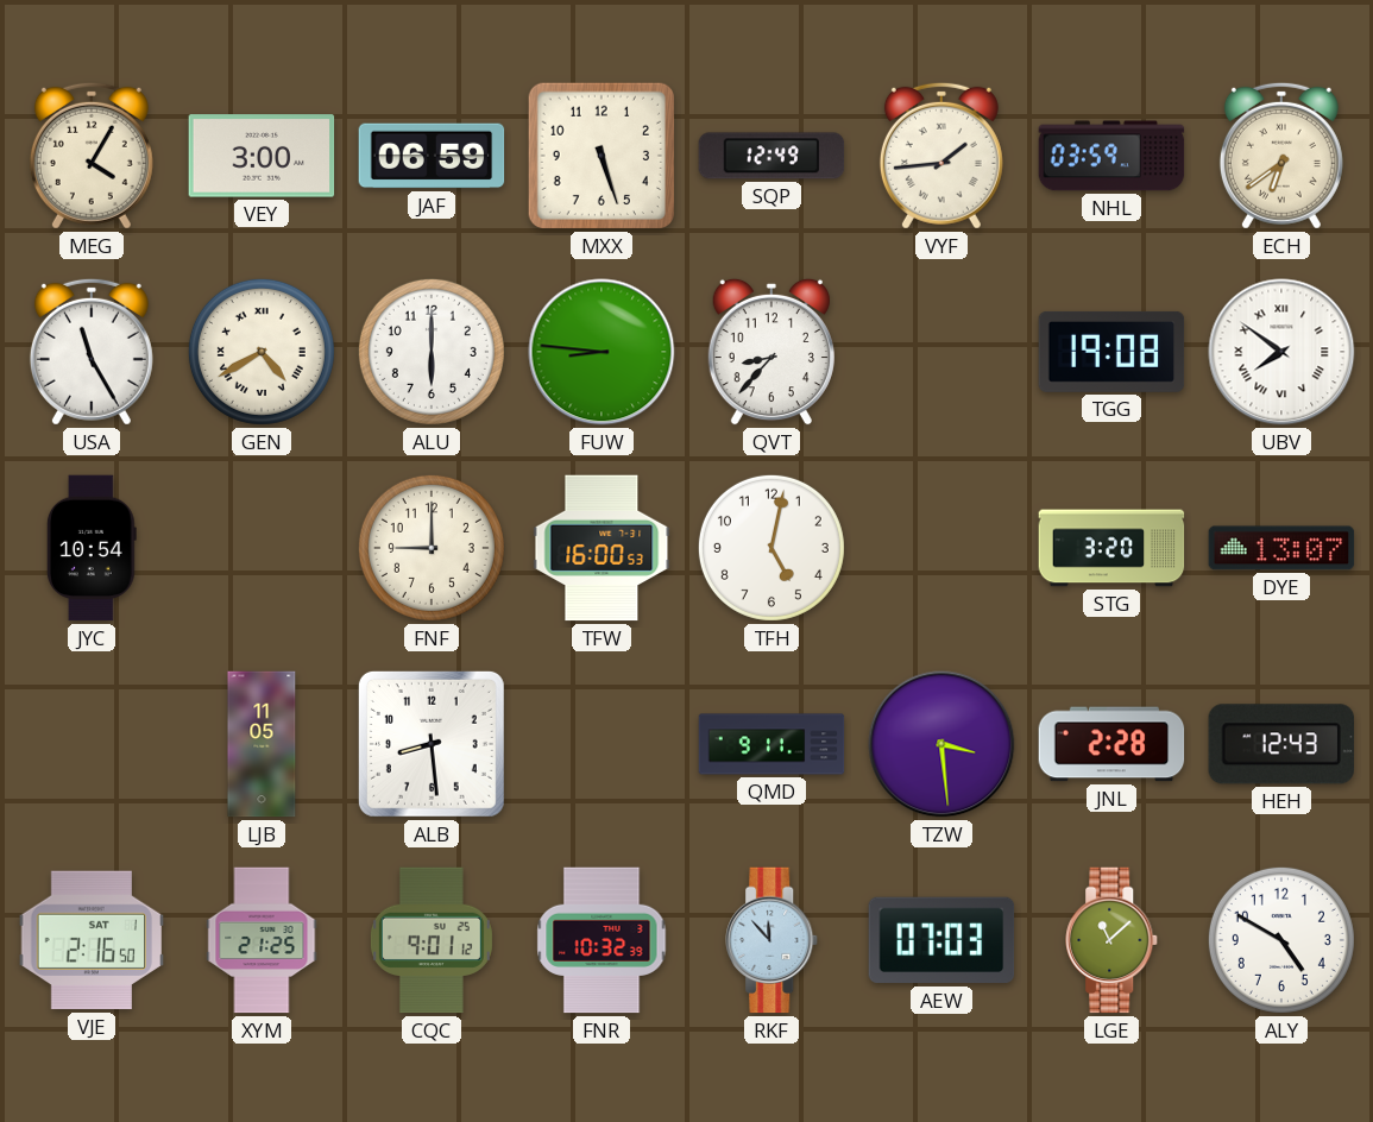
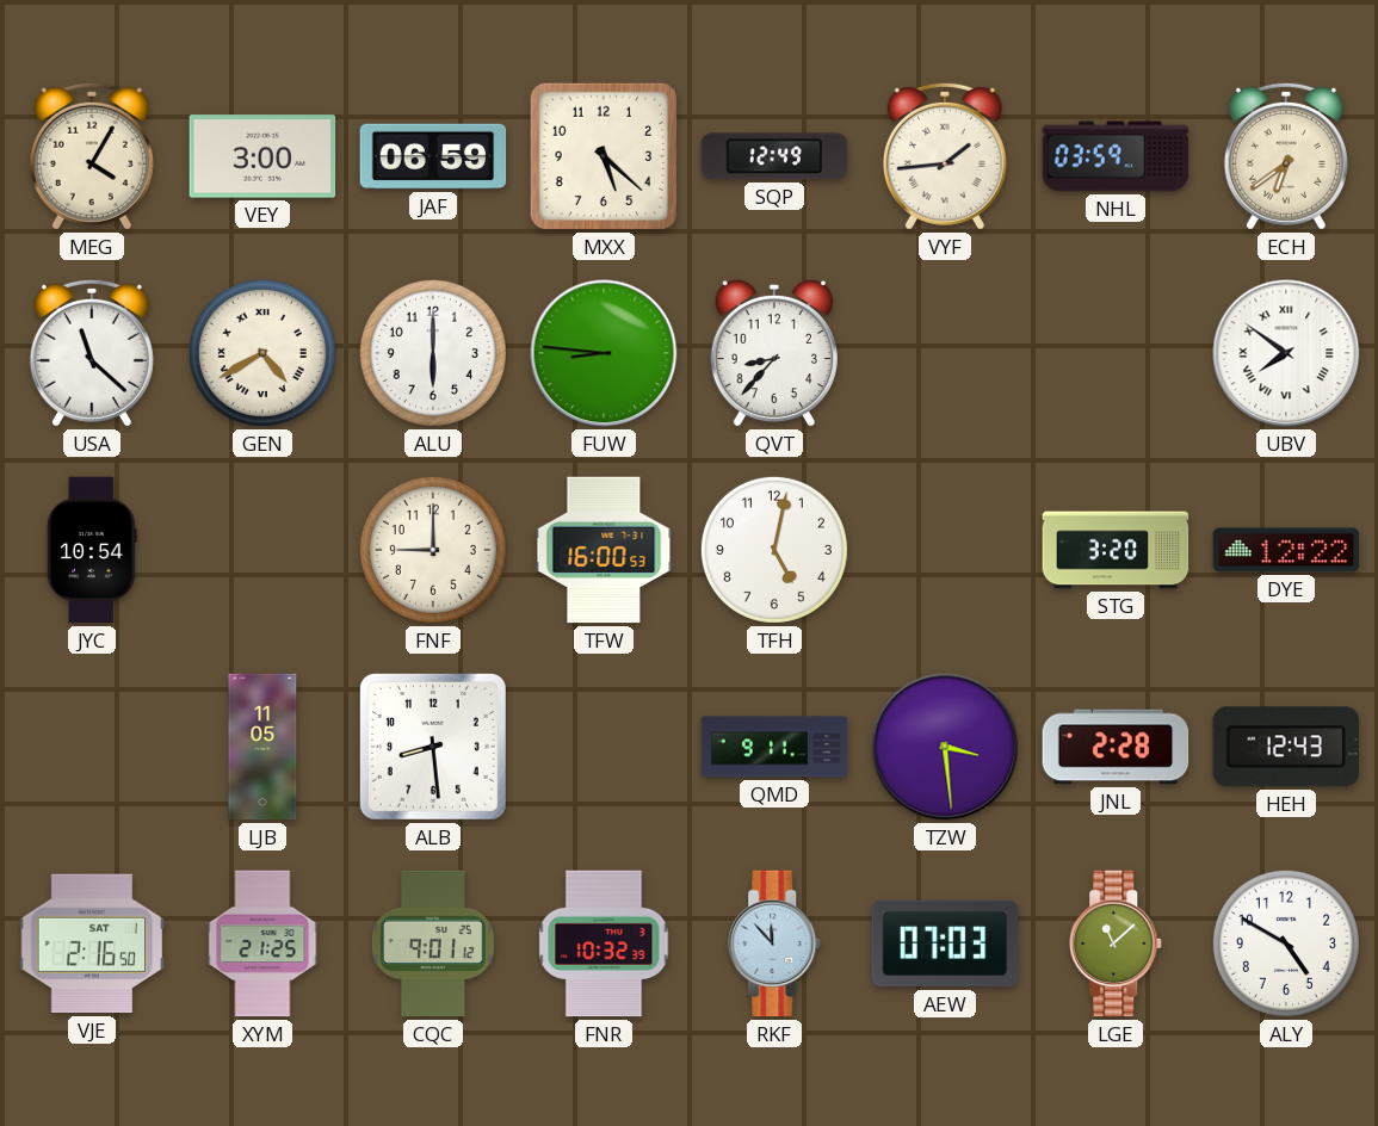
MXX: 5:27 -> 5:22
USA: 11:25 -> 11:22
TGG: 19:08 -> none
DYE: 13:07 -> 12:22
